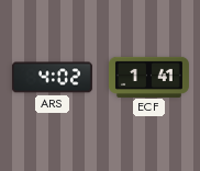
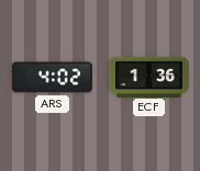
ECF: 1:41 -> 1:36
